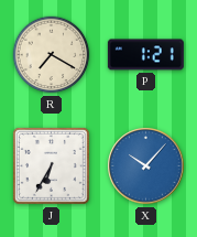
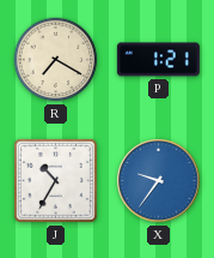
J: 6:35 -> 10:35
X: 10:07 -> 9:36
